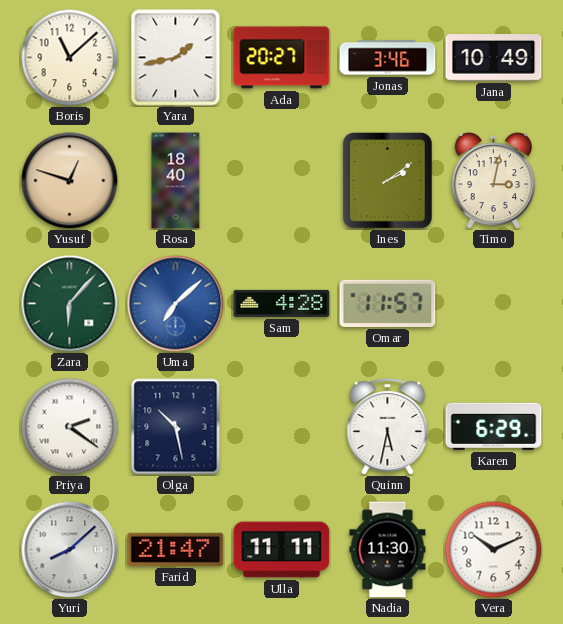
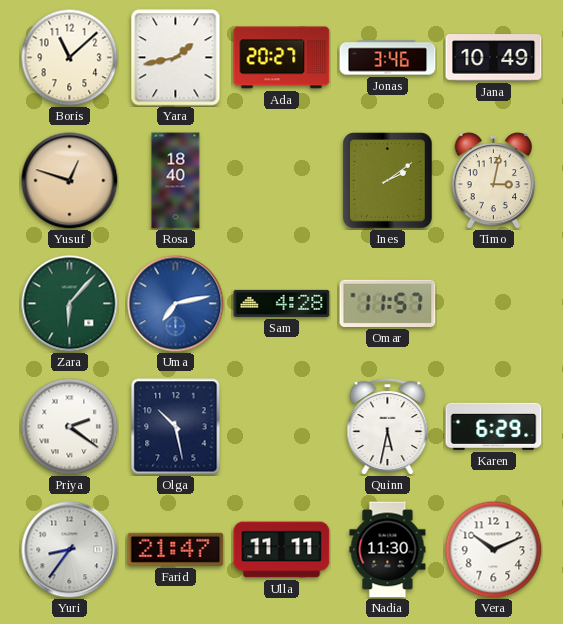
Uma: 7:08 -> 7:13
Yuri: 8:08 -> 8:36
